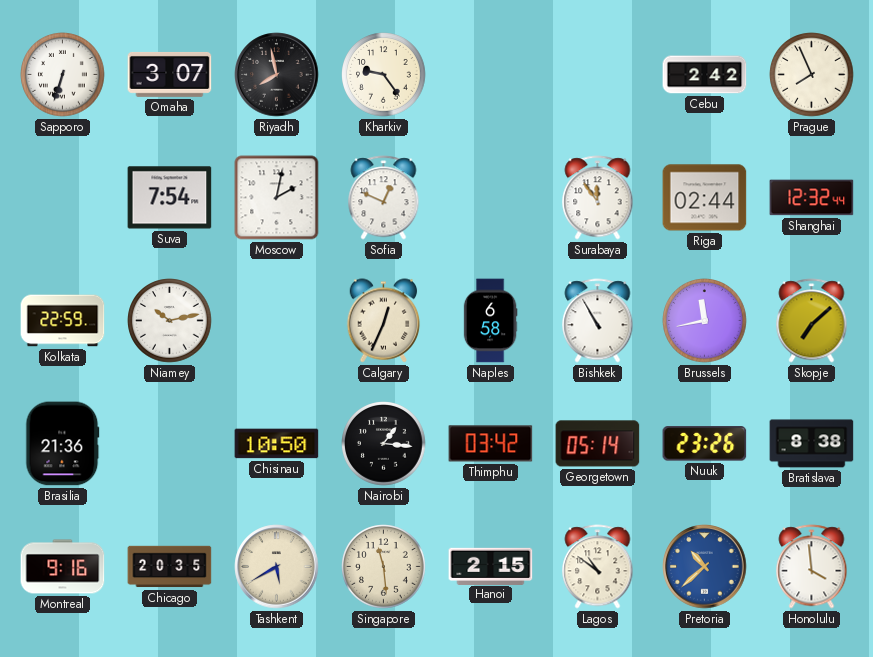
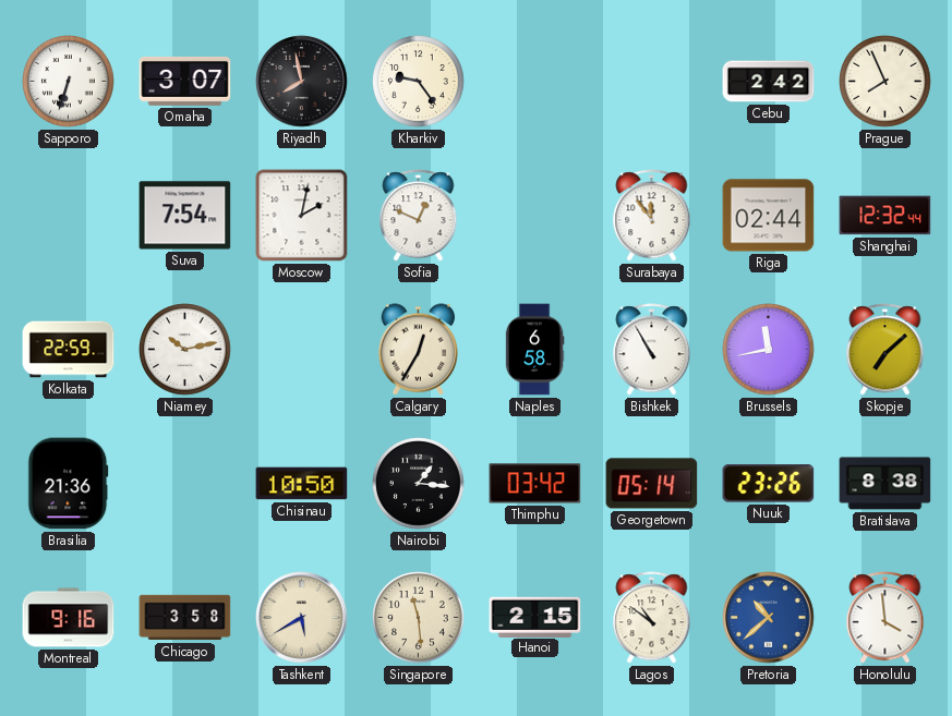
Calgary: 12:34 -> 12:35
Chicago: 20:35 -> 3:58
